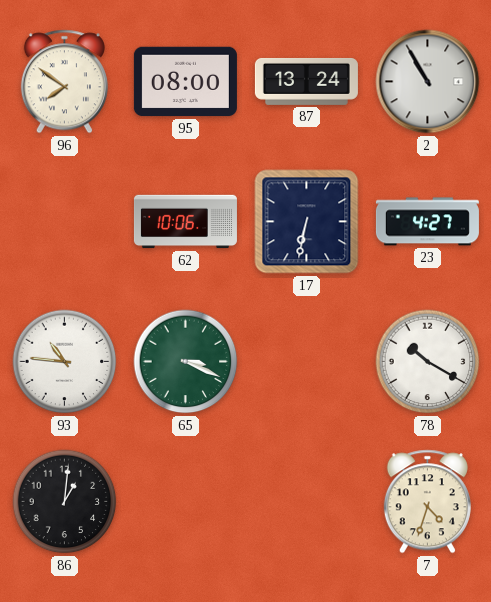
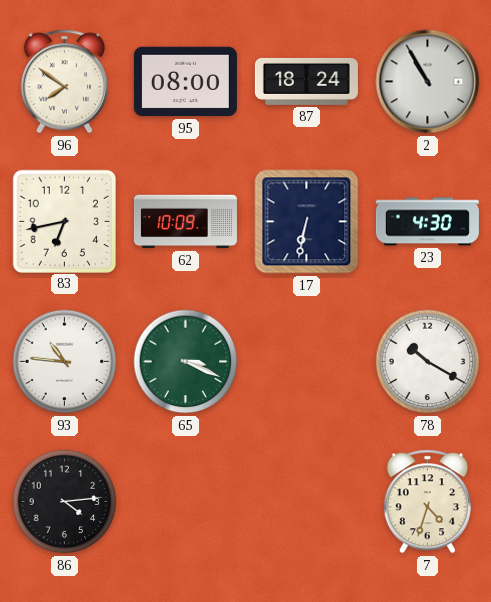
87: 13:24 -> 18:24
83: none -> 6:43
62: 10:06 -> 10:09
23: 4:27 -> 4:30
86: 1:01 -> 4:14
